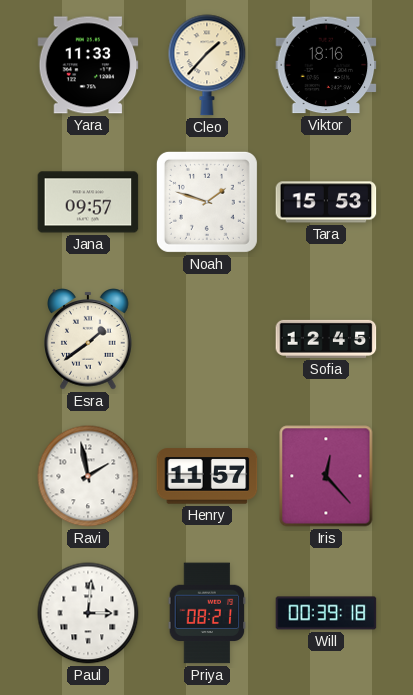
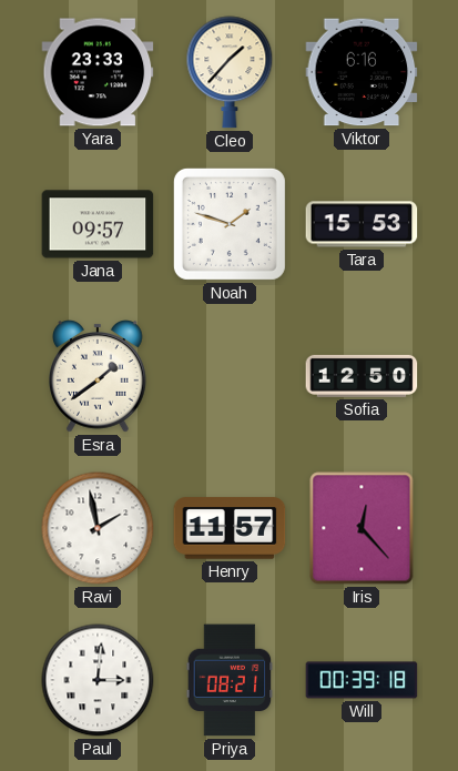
Yara: 11:33 -> 23:33
Viktor: 18:16 -> 6:16
Sofia: 12:45 -> 12:50
